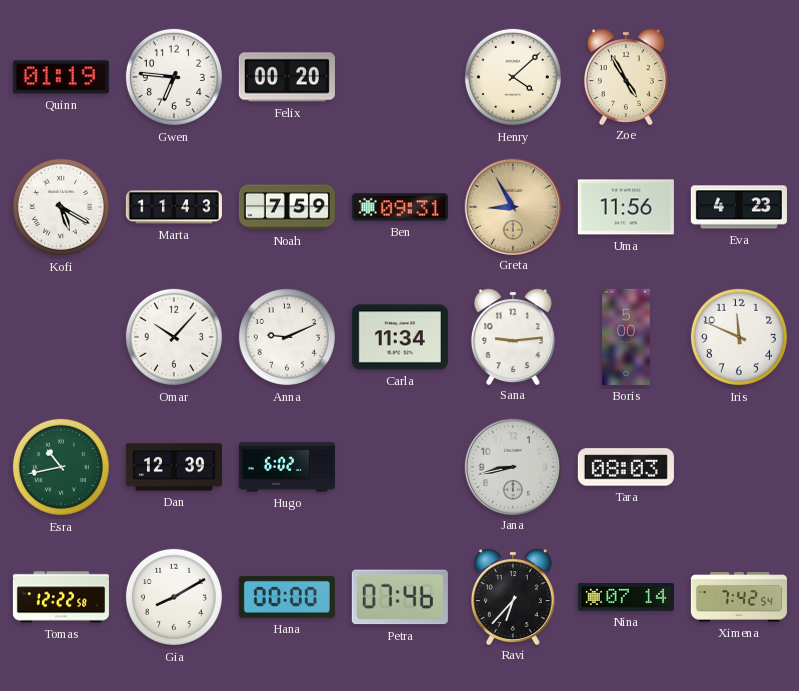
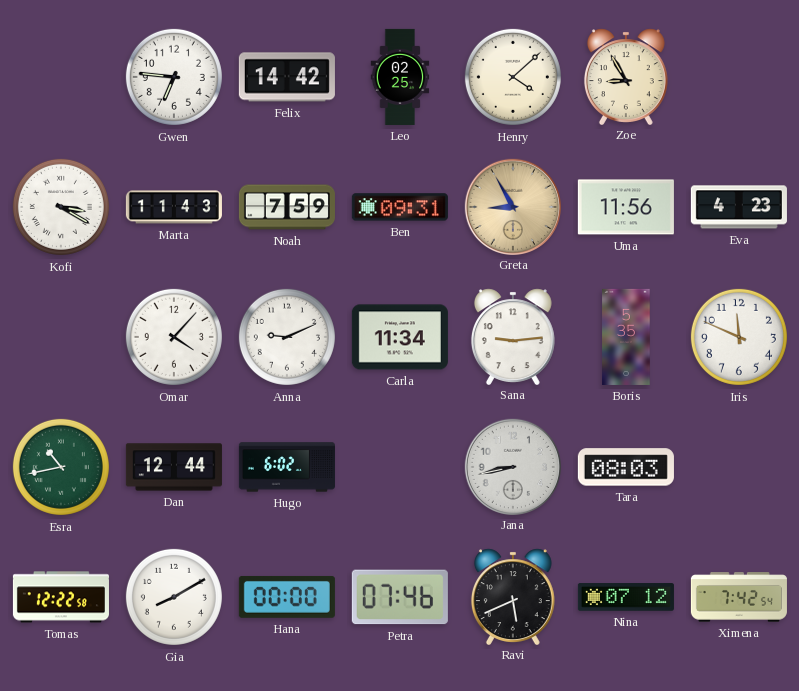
Quinn: 01:19 -> none
Felix: 00:20 -> 14:42
Leo: none -> 02:25
Zoe: 4:55 -> 8:55
Kofi: 5:20 -> 3:20
Omar: 10:07 -> 4:07
Boris: 5:00 -> 5:35
Dan: 12:39 -> 12:44
Ravi: 6:37 -> 5:41
Nina: 07:14 -> 07:12
